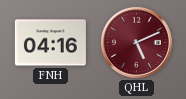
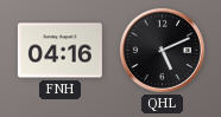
QHL dial: burgundy -> black
